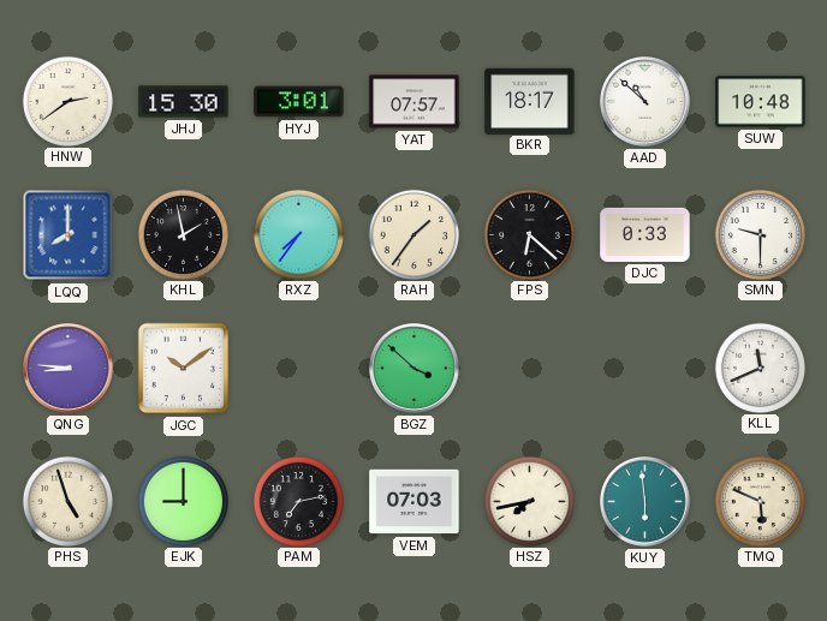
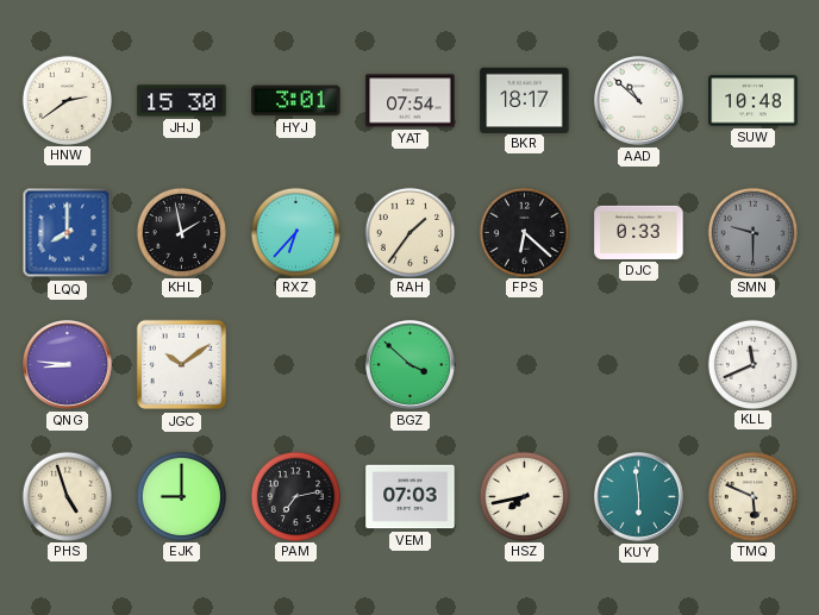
YAT: 07:57 -> 07:54
RXZ: 7:36 -> 6:37
SMN dial: white -> grey
